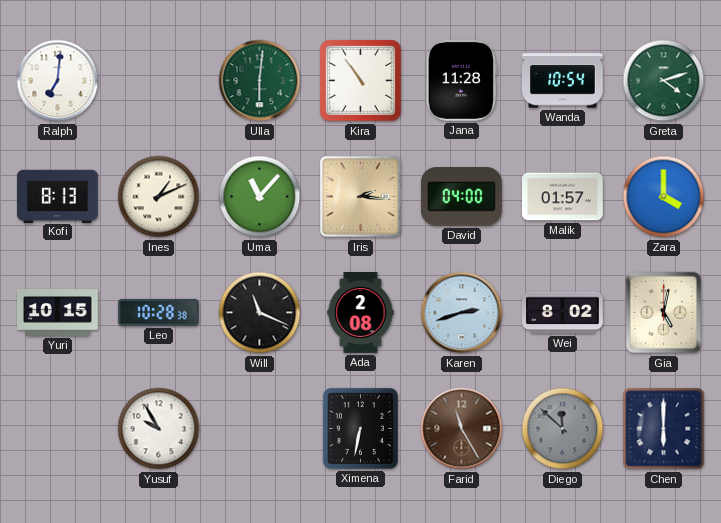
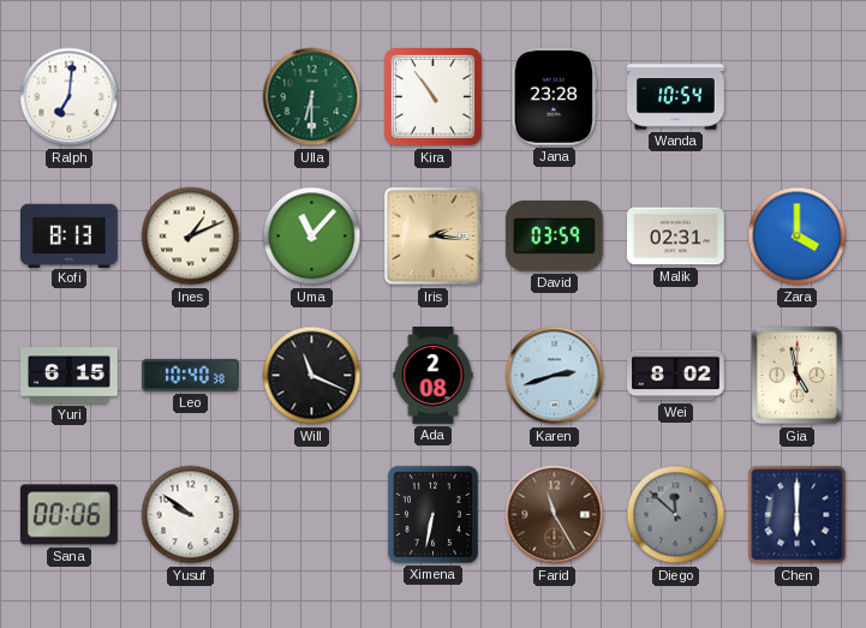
Ulla: 6:01 -> 6:30
Jana: 11:28 -> 23:28
Greta: 4:12 -> none
David: 04:00 -> 03:59
Malik: 01:57 -> 02:31
Yuri: 10:15 -> 6:15
Leo: 10:28 -> 10:40
Gia: 5:02 -> 4:58
Sana: none -> 00:06
Yusuf: 9:55 -> 9:51
